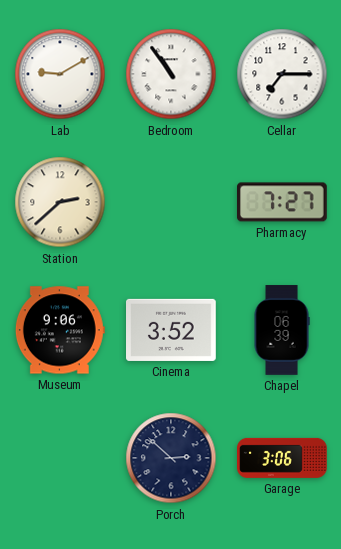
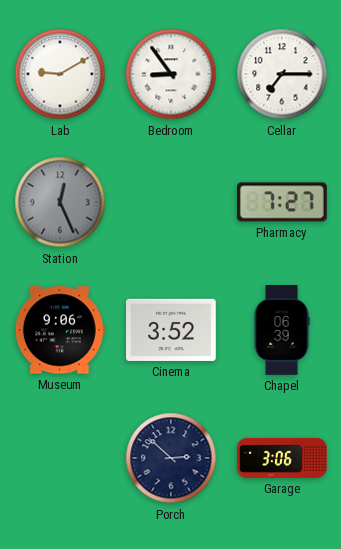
Bedroom: 10:54 -> 8:54
Station: 2:38 -> 12:26
Station dial: cream -> grey
